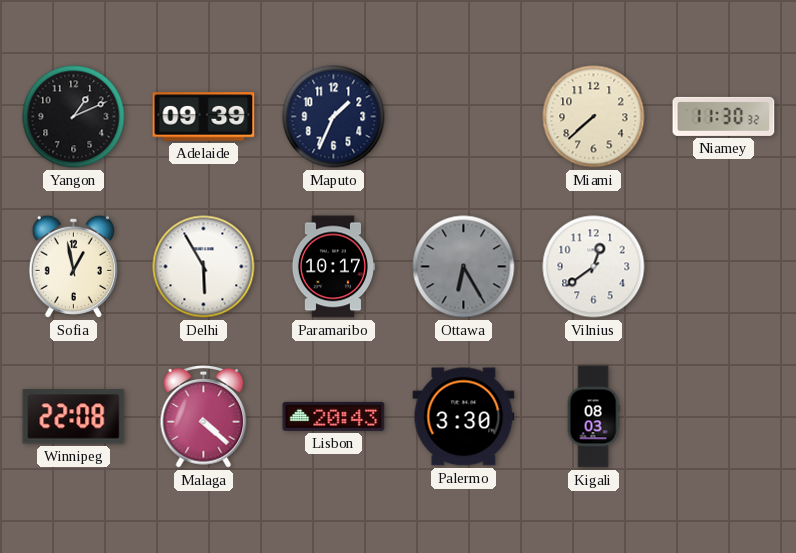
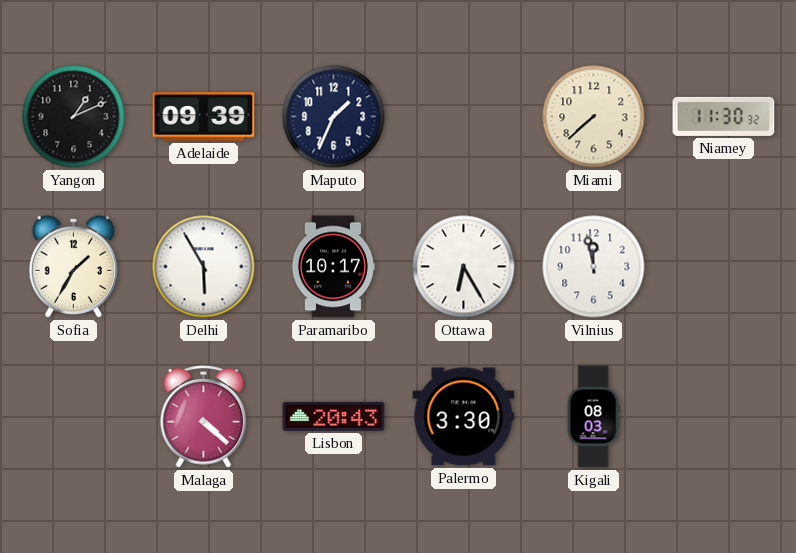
Sofia: 12:58 -> 1:35
Ottawa dial: grey -> white
Vilnius: 12:39 -> 11:58
Winnipeg: 22:08 -> none
